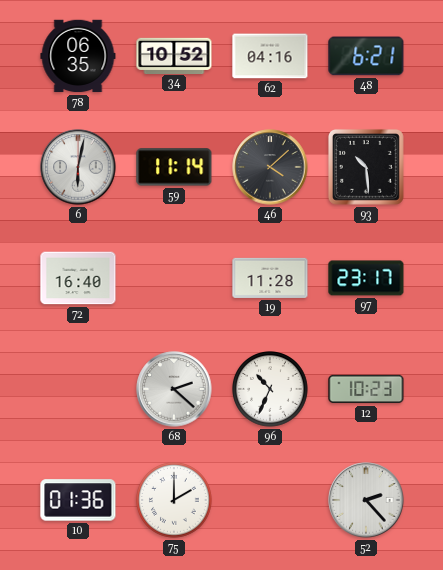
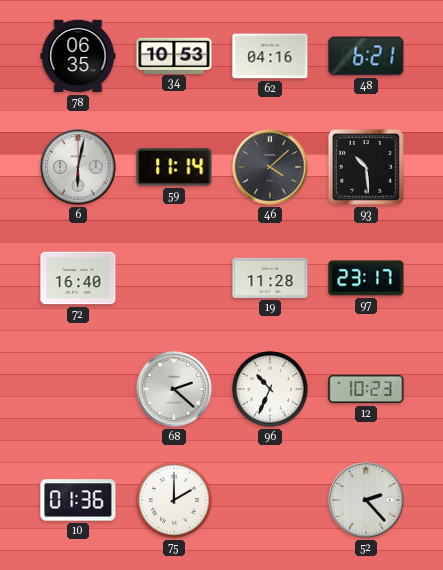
34: 10:52 -> 10:53
